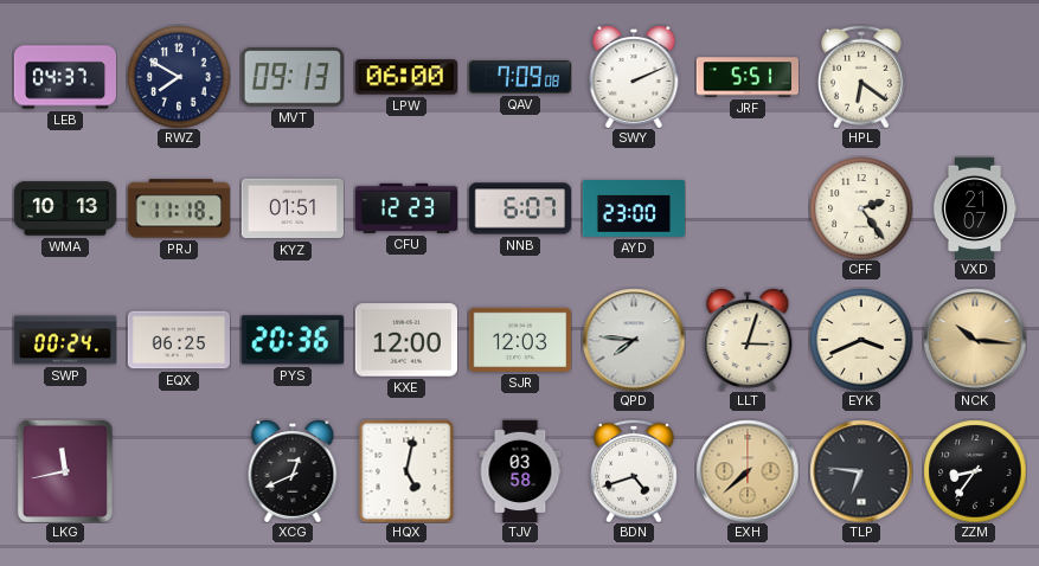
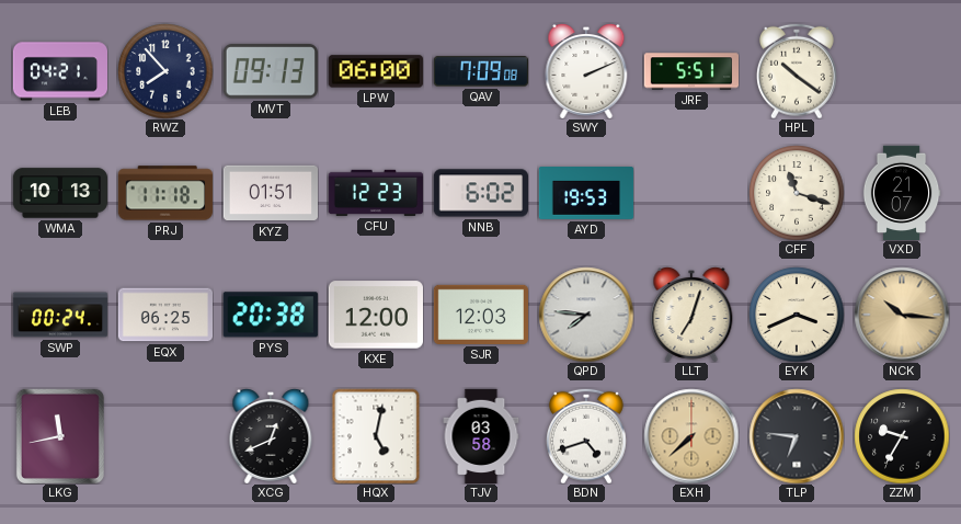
LEB: 04:37 -> 04:21
RWZ: 7:50 -> 7:53
HPL: 6:21 -> 10:21
NNB: 6:07 -> 6:02
AYD: 23:00 -> 19:53
CFF: 2:24 -> 11:18
PYS: 20:36 -> 20:38
LLT: 3:03 -> 7:03
ZZM: 8:36 -> 9:35
